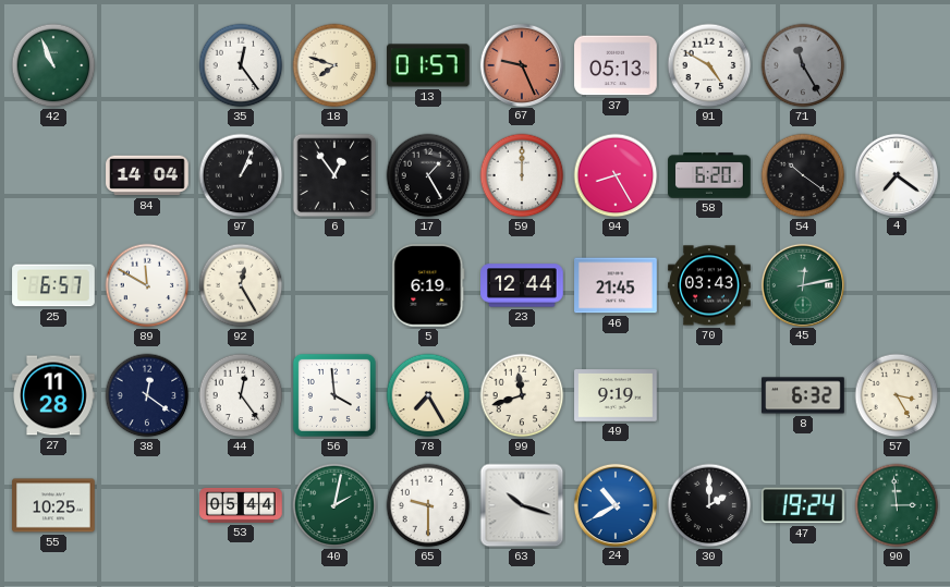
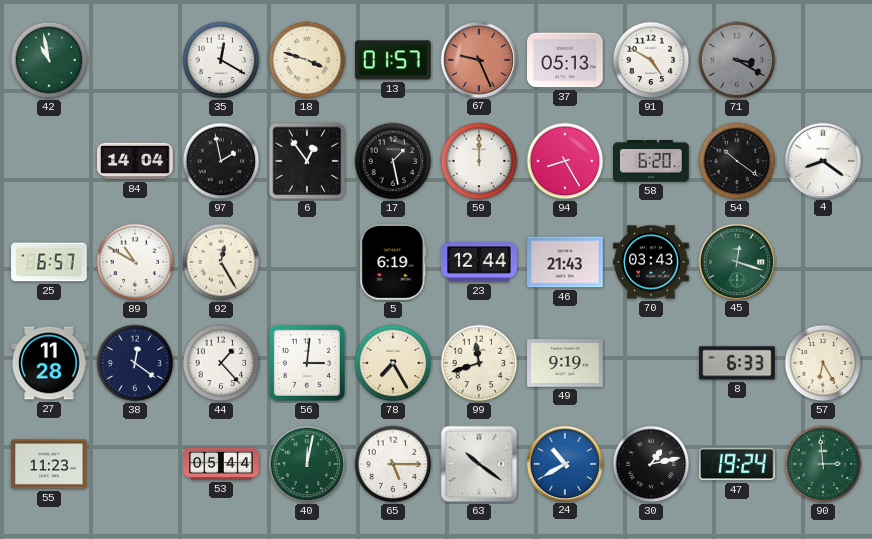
42: 10:56 -> 10:58
35: 12:24 -> 12:20
18: 7:48 -> 3:48
71: 11:25 -> 3:20
97: 1:04 -> 1:58
17: 1:25 -> 1:28
4: 7:21 -> 8:21
89: 11:50 -> 10:50
46: 21:45 -> 21:43
45: 12:13 -> 12:18
44: 12:24 -> 1:23
56: 3:59 -> 3:01
8: 6:32 -> 6:33
57: 3:25 -> 6:25
55: 10:25 -> 11:23
40: 2:02 -> 12:02
65: 9:30 -> 5:15
63: 10:18 -> 10:21
30: 2:00 -> 1:13
